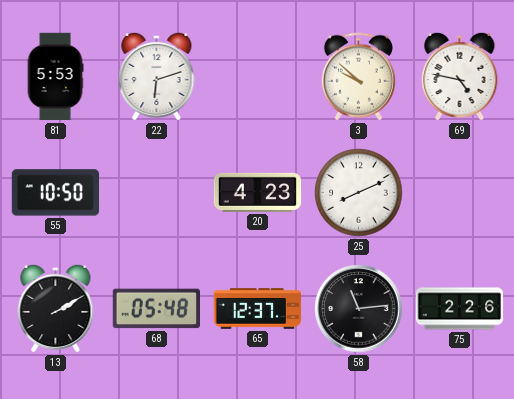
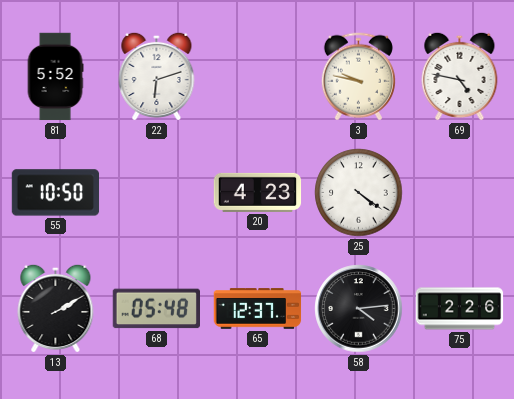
81: 5:53 -> 5:52
3: 9:52 -> 9:47
25: 8:11 -> 4:21
58: 11:14 -> 4:14
